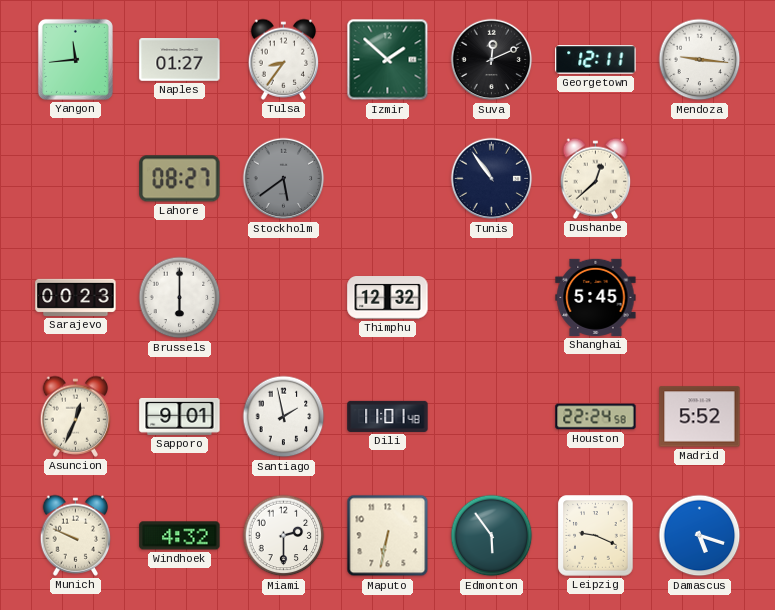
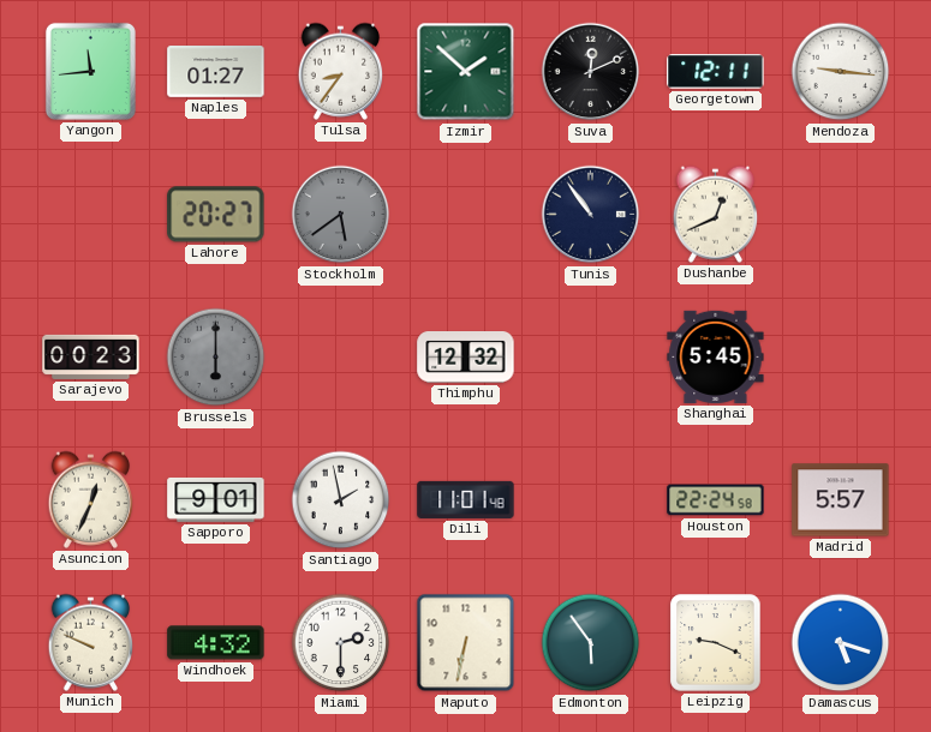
Lahore: 08:27 -> 20:27
Dushanbe: 12:38 -> 12:41
Brussels dial: white -> grey
Madrid: 5:52 -> 5:57
